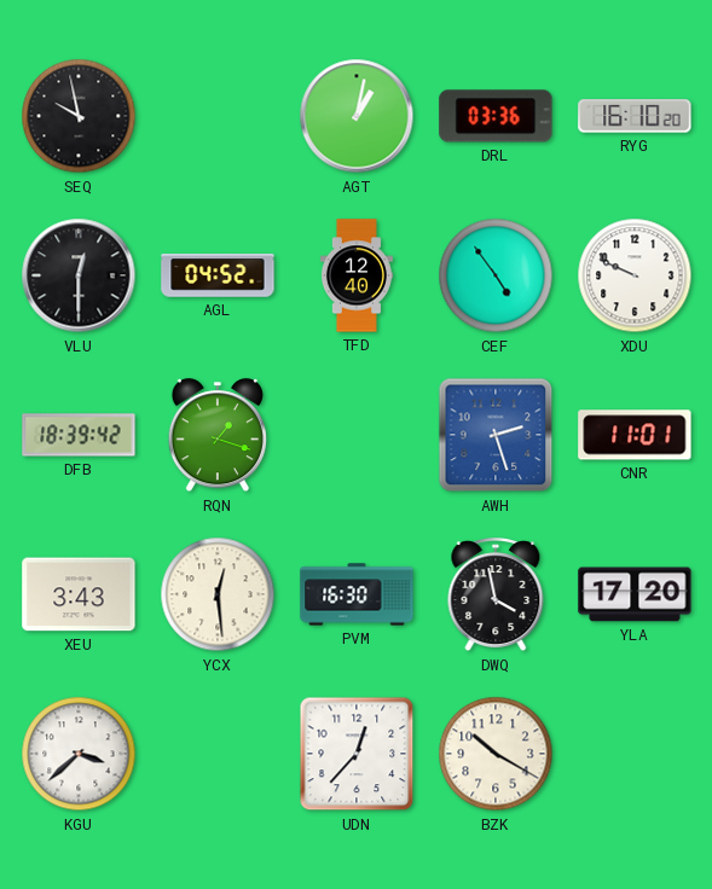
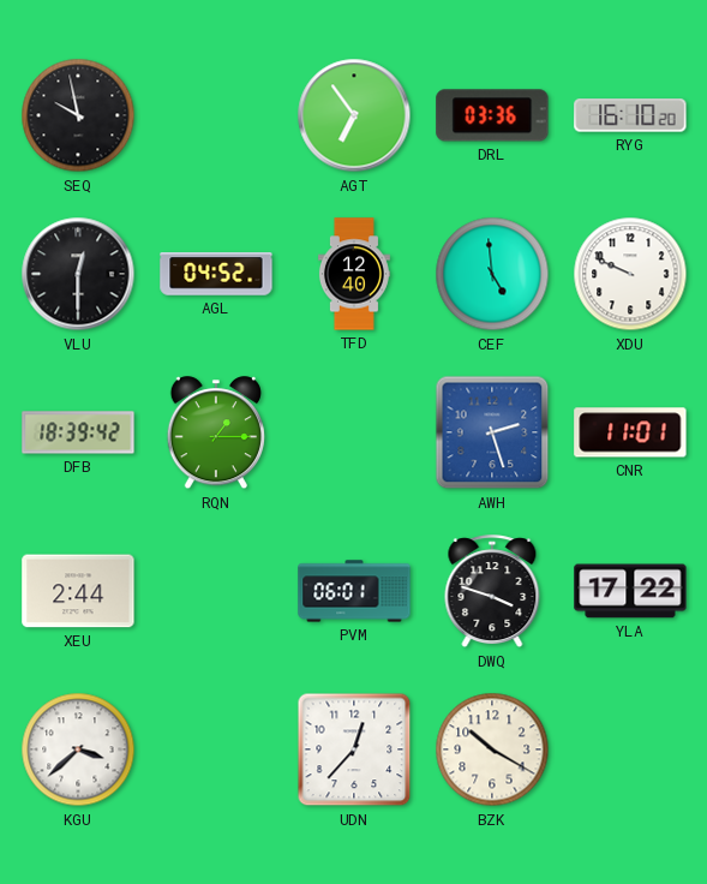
AGT: 1:02 -> 6:54
CEF: 4:54 -> 4:59
RQN: 1:18 -> 1:15
XEU: 3:43 -> 2:44
YCX: 12:29 -> none
PVM: 16:30 -> 06:01
DWQ: 3:58 -> 3:48
YLA: 17:20 -> 17:22
